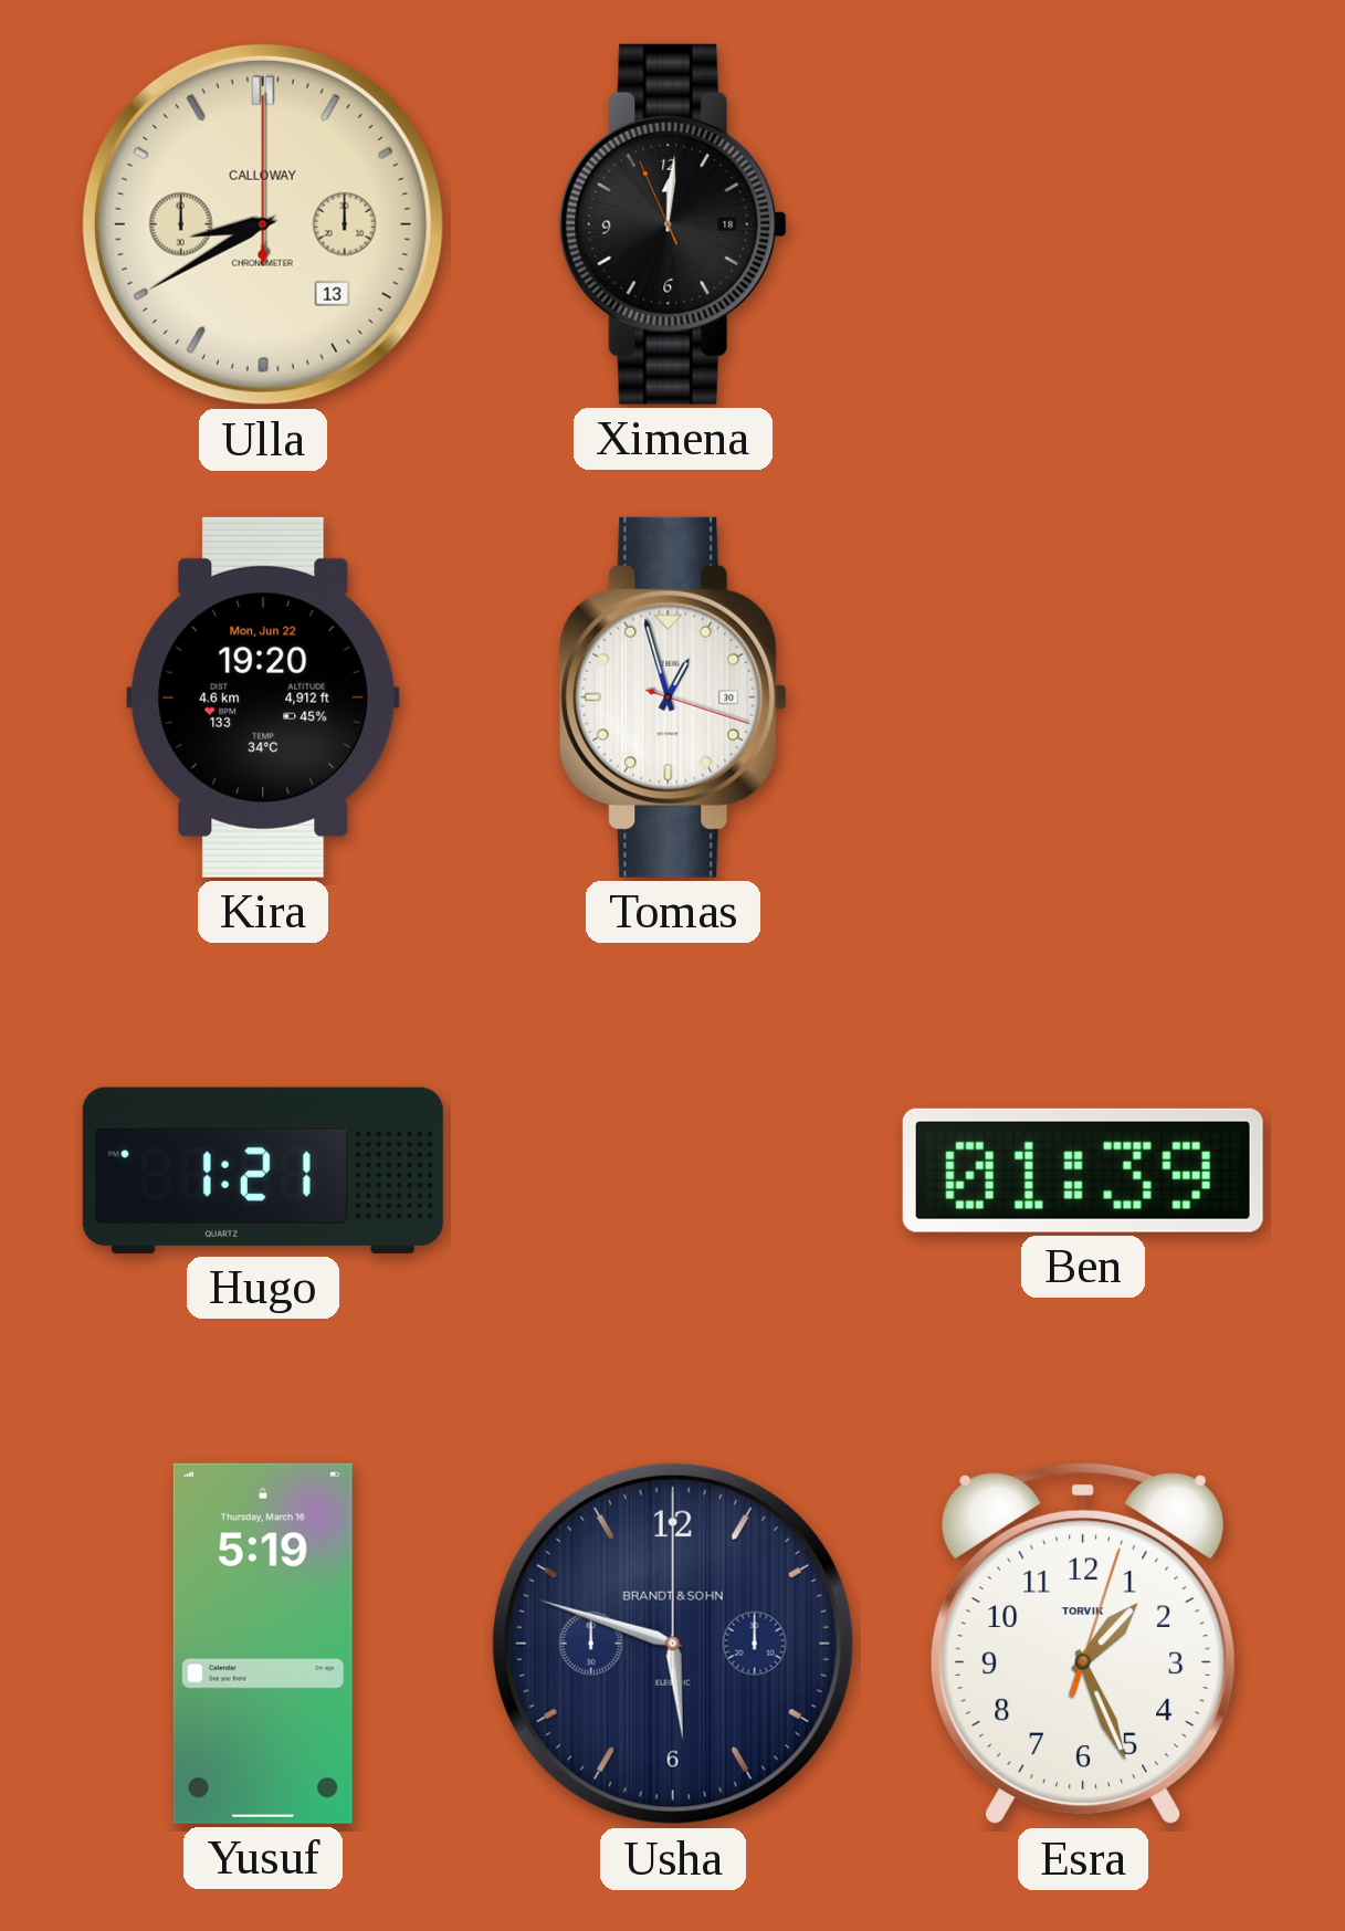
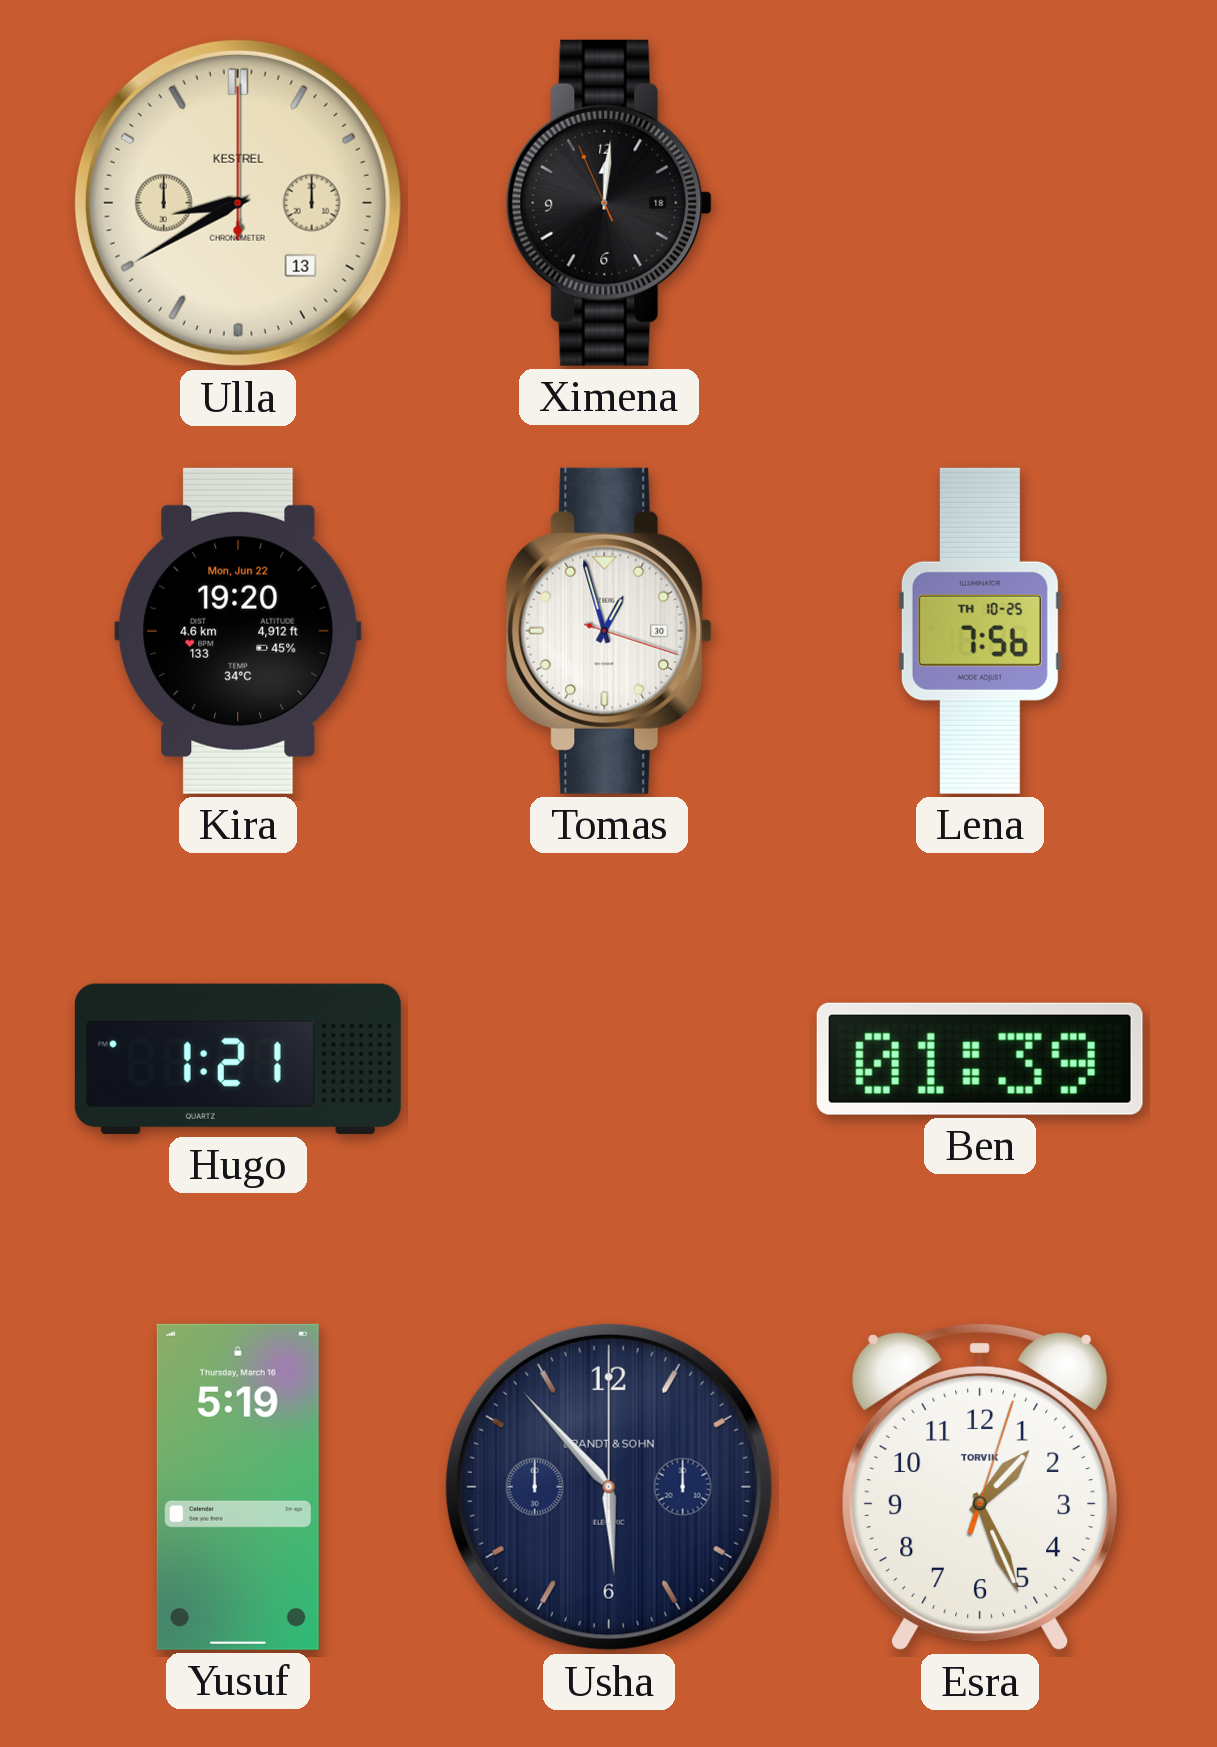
Ulla brand: CALLOWAY -> KESTREL
Lena: none -> 7:56
Usha: 5:48 -> 5:53
